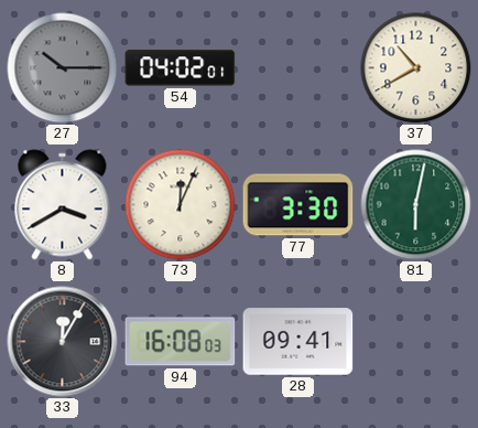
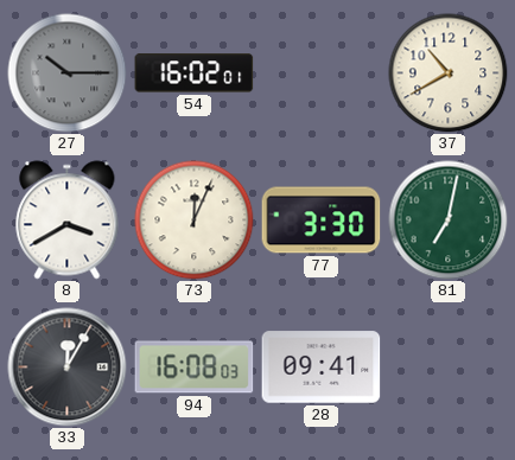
54: 04:02 -> 16:02
81: 6:02 -> 7:02
